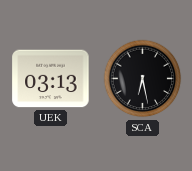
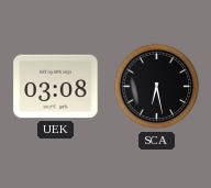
UEK: 03:13 -> 03:08
